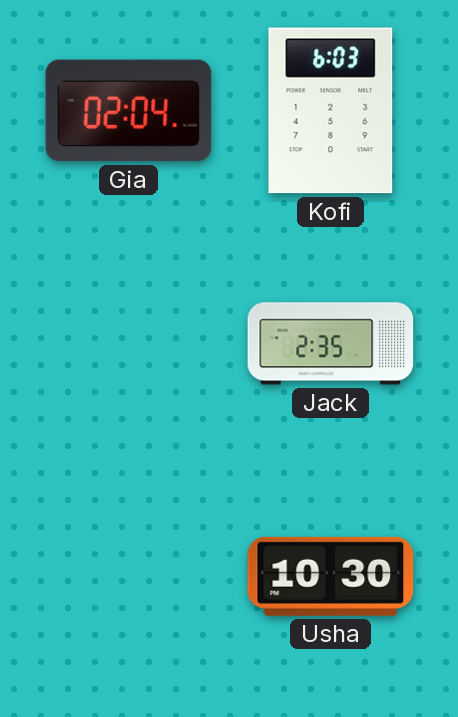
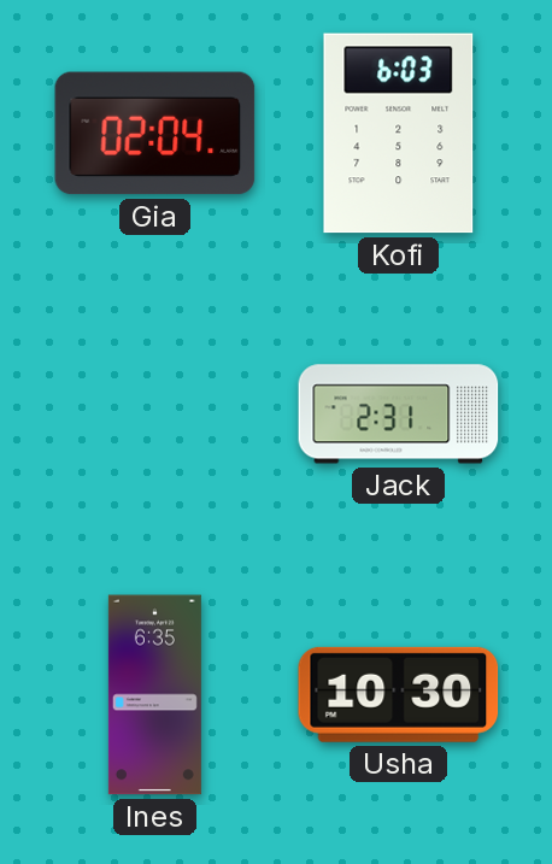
Jack: 2:35 -> 2:31
Ines: none -> 6:35
